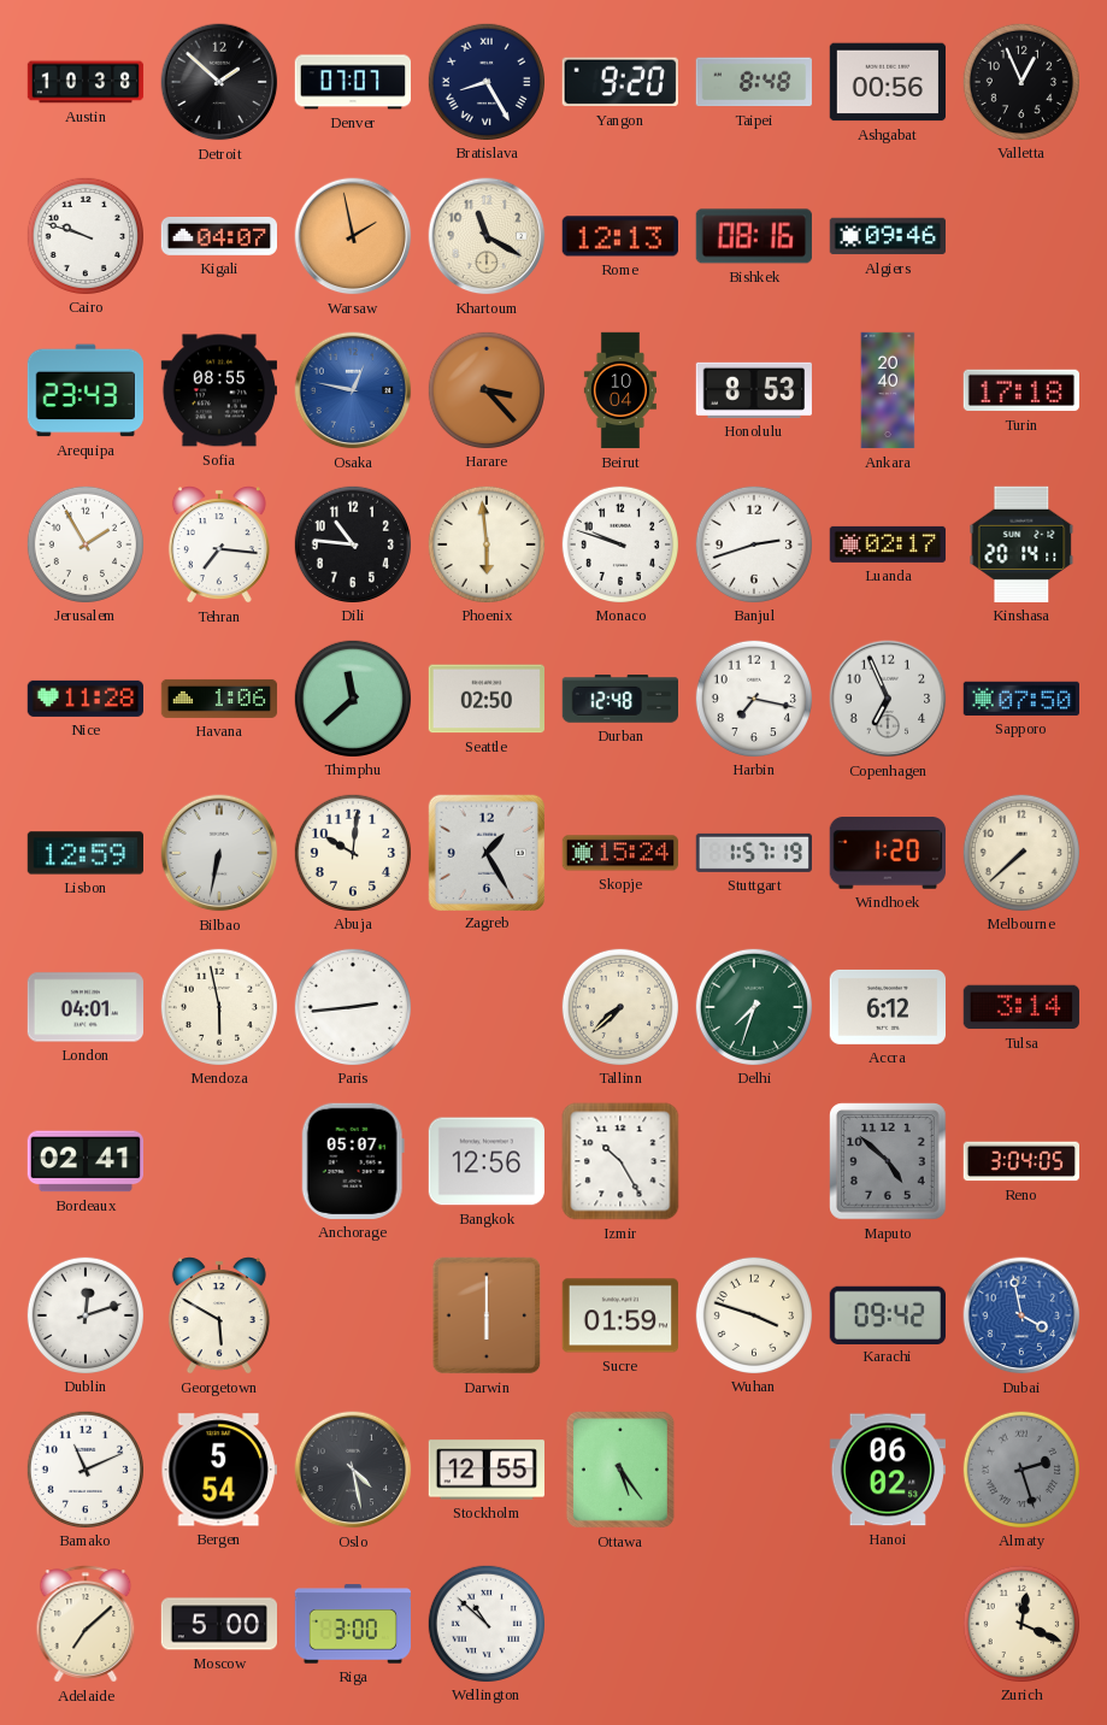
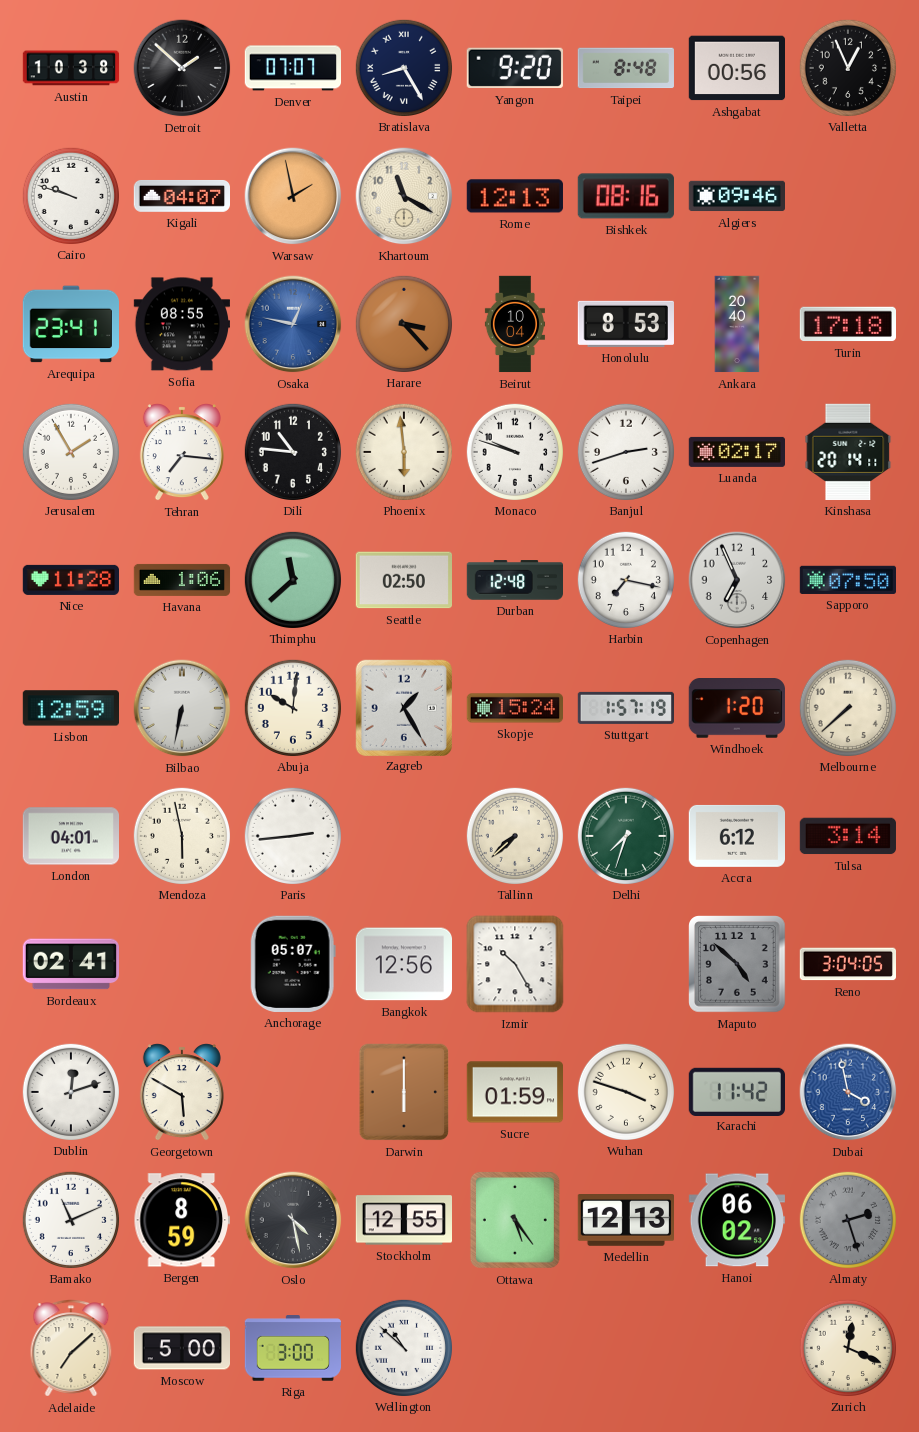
Arequipa: 23:43 -> 23:41
Karachi: 09:42 -> 11:42
Bergen: 5:54 -> 8:59
Medellin: none -> 12:13
